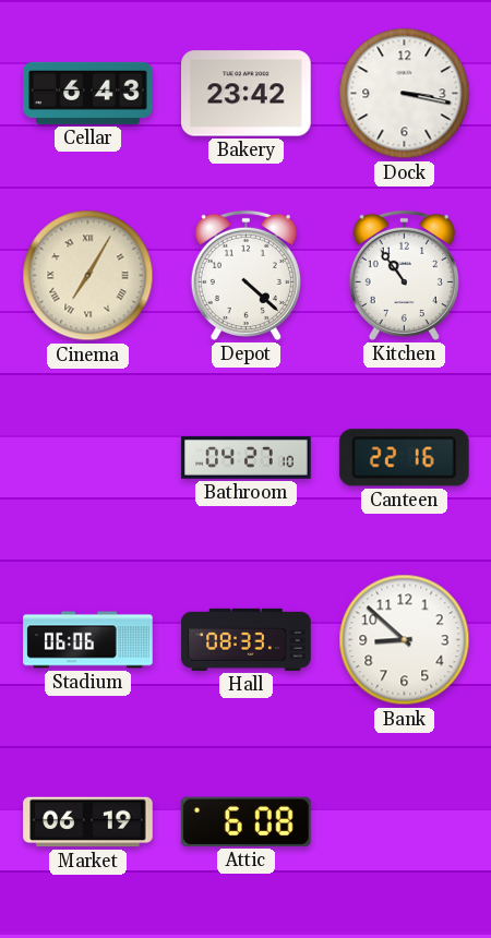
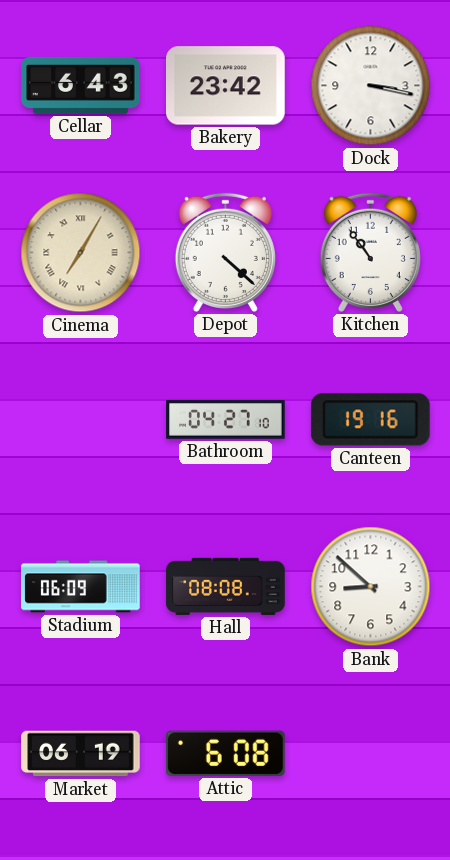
Canteen: 22:16 -> 19:16
Stadium: 06:06 -> 06:09
Hall: 08:33 -> 08:08
